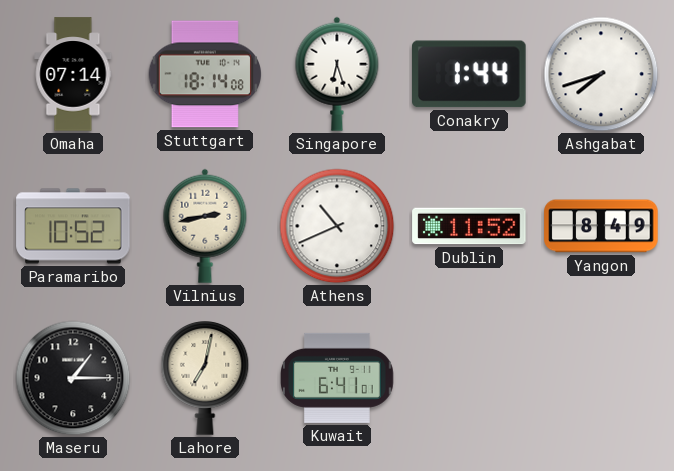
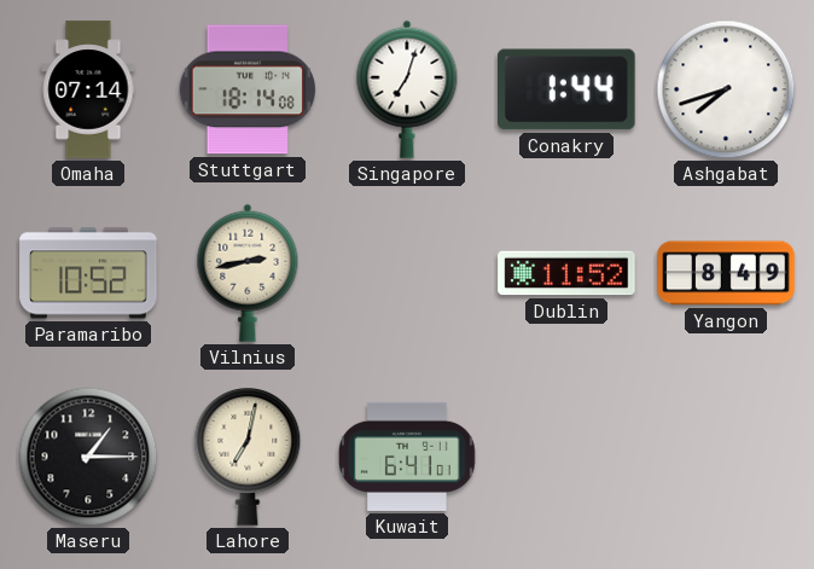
Singapore: 6:27 -> 7:03
Athens: 10:41 -> none
